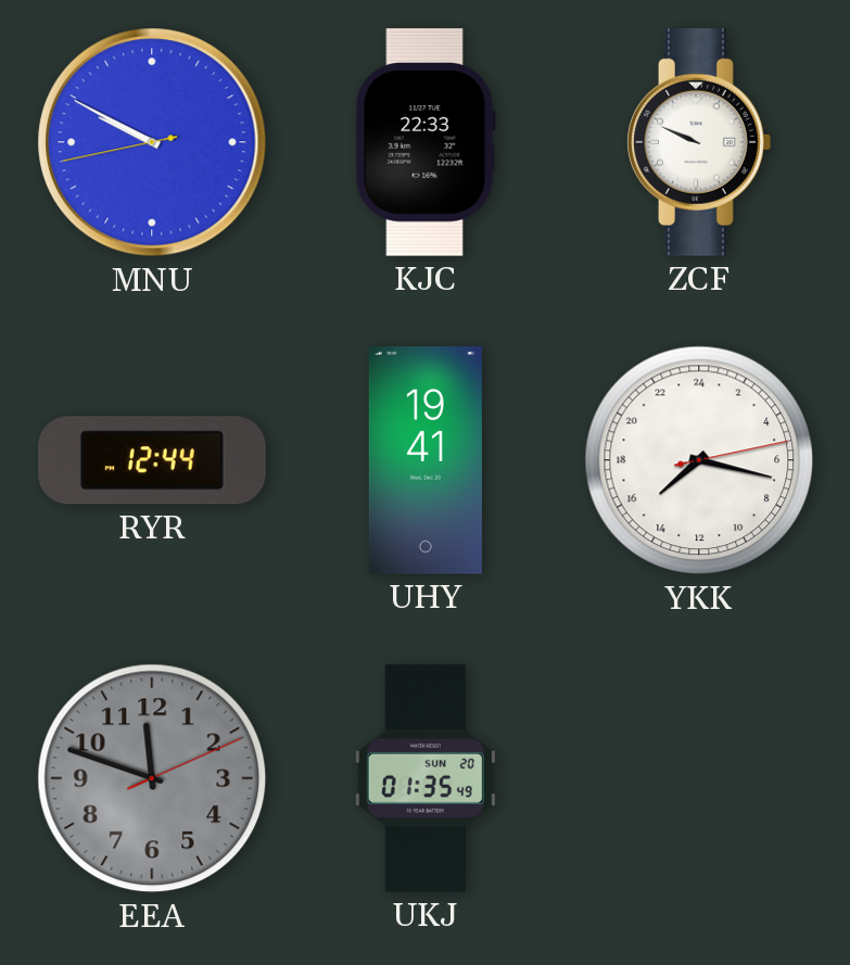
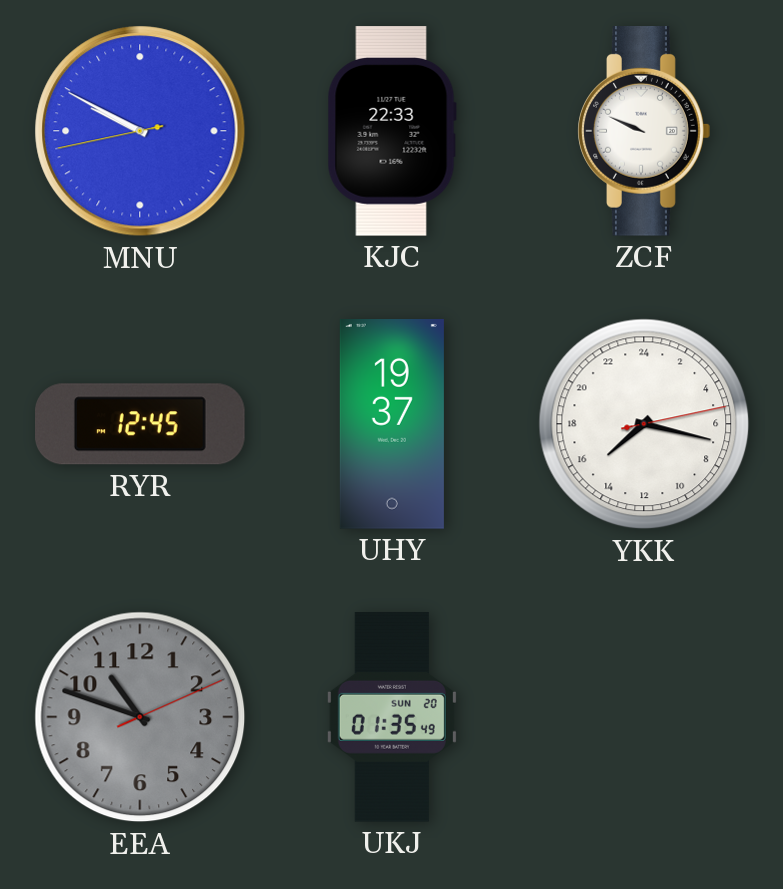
RYR: 12:44 -> 12:45
UHY: 19:41 -> 19:37
EEA: 11:48 -> 10:48
